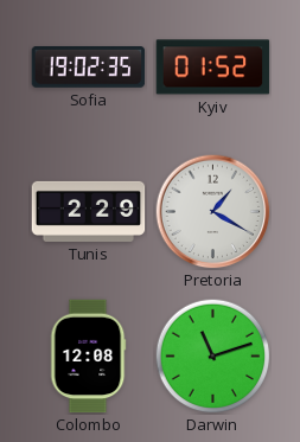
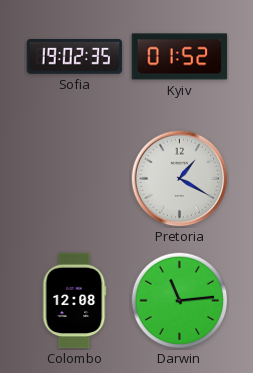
Tunis: 2:29 -> none
Darwin: 11:12 -> 11:14
